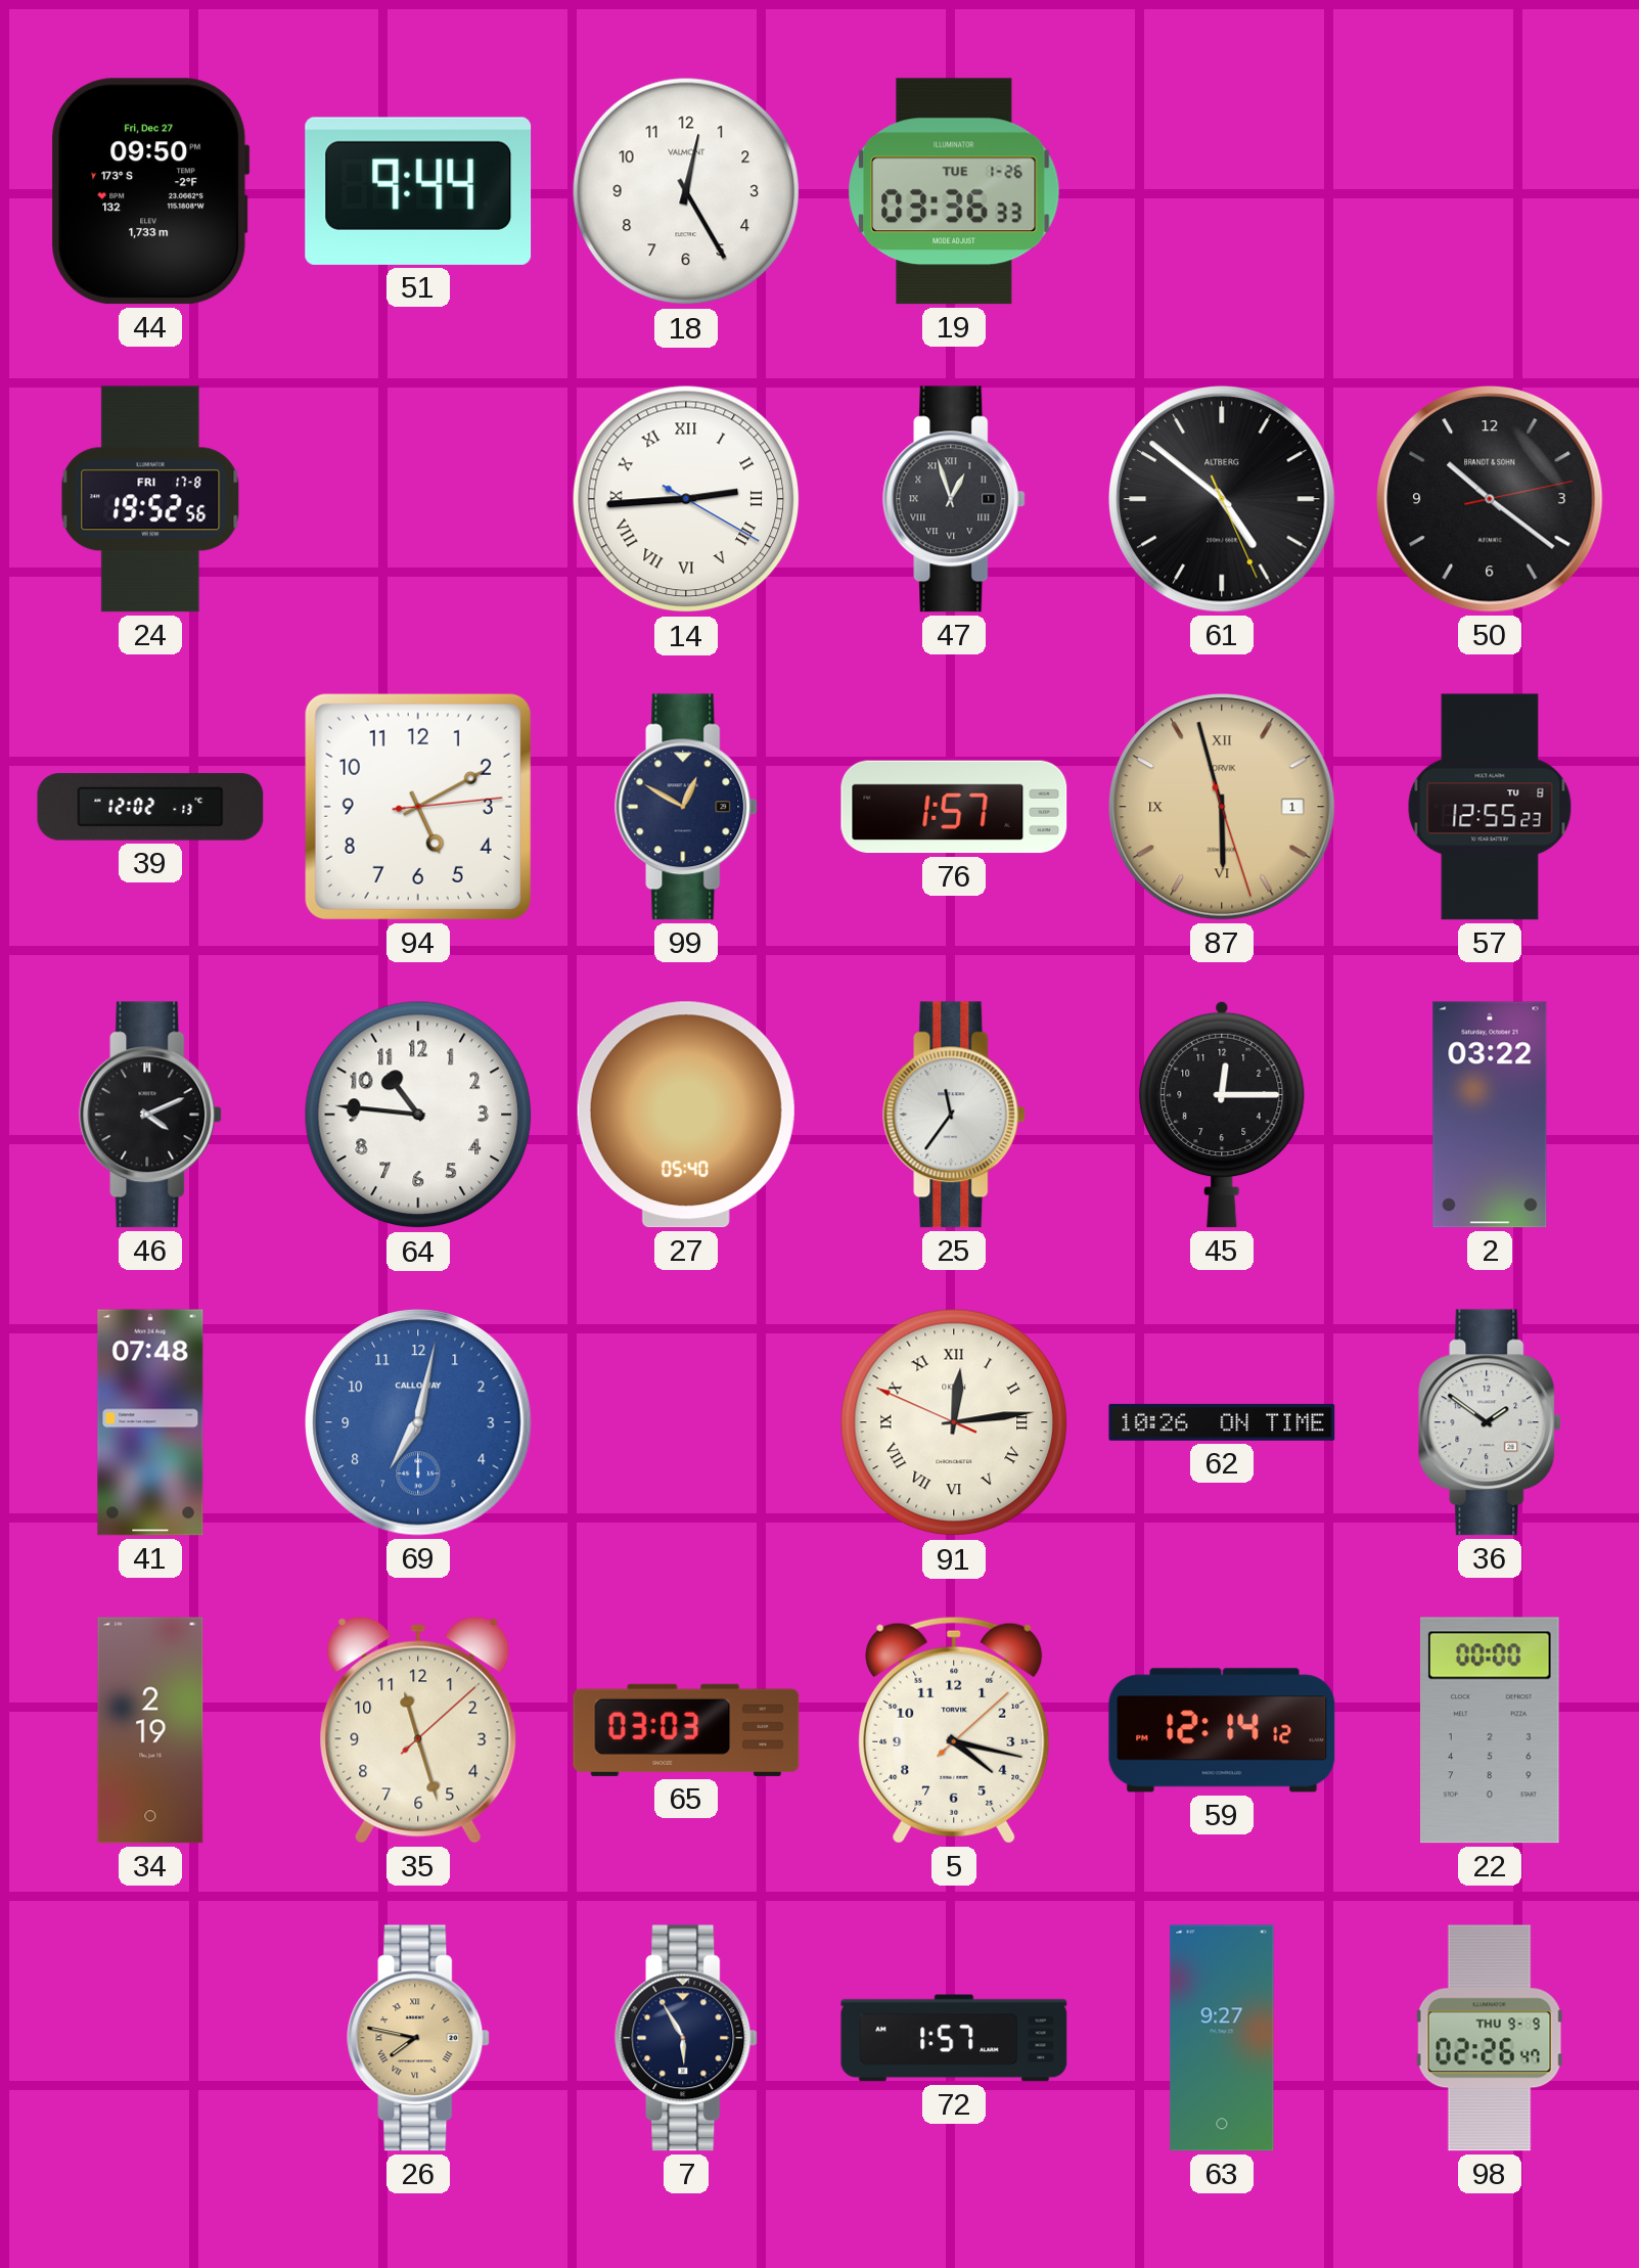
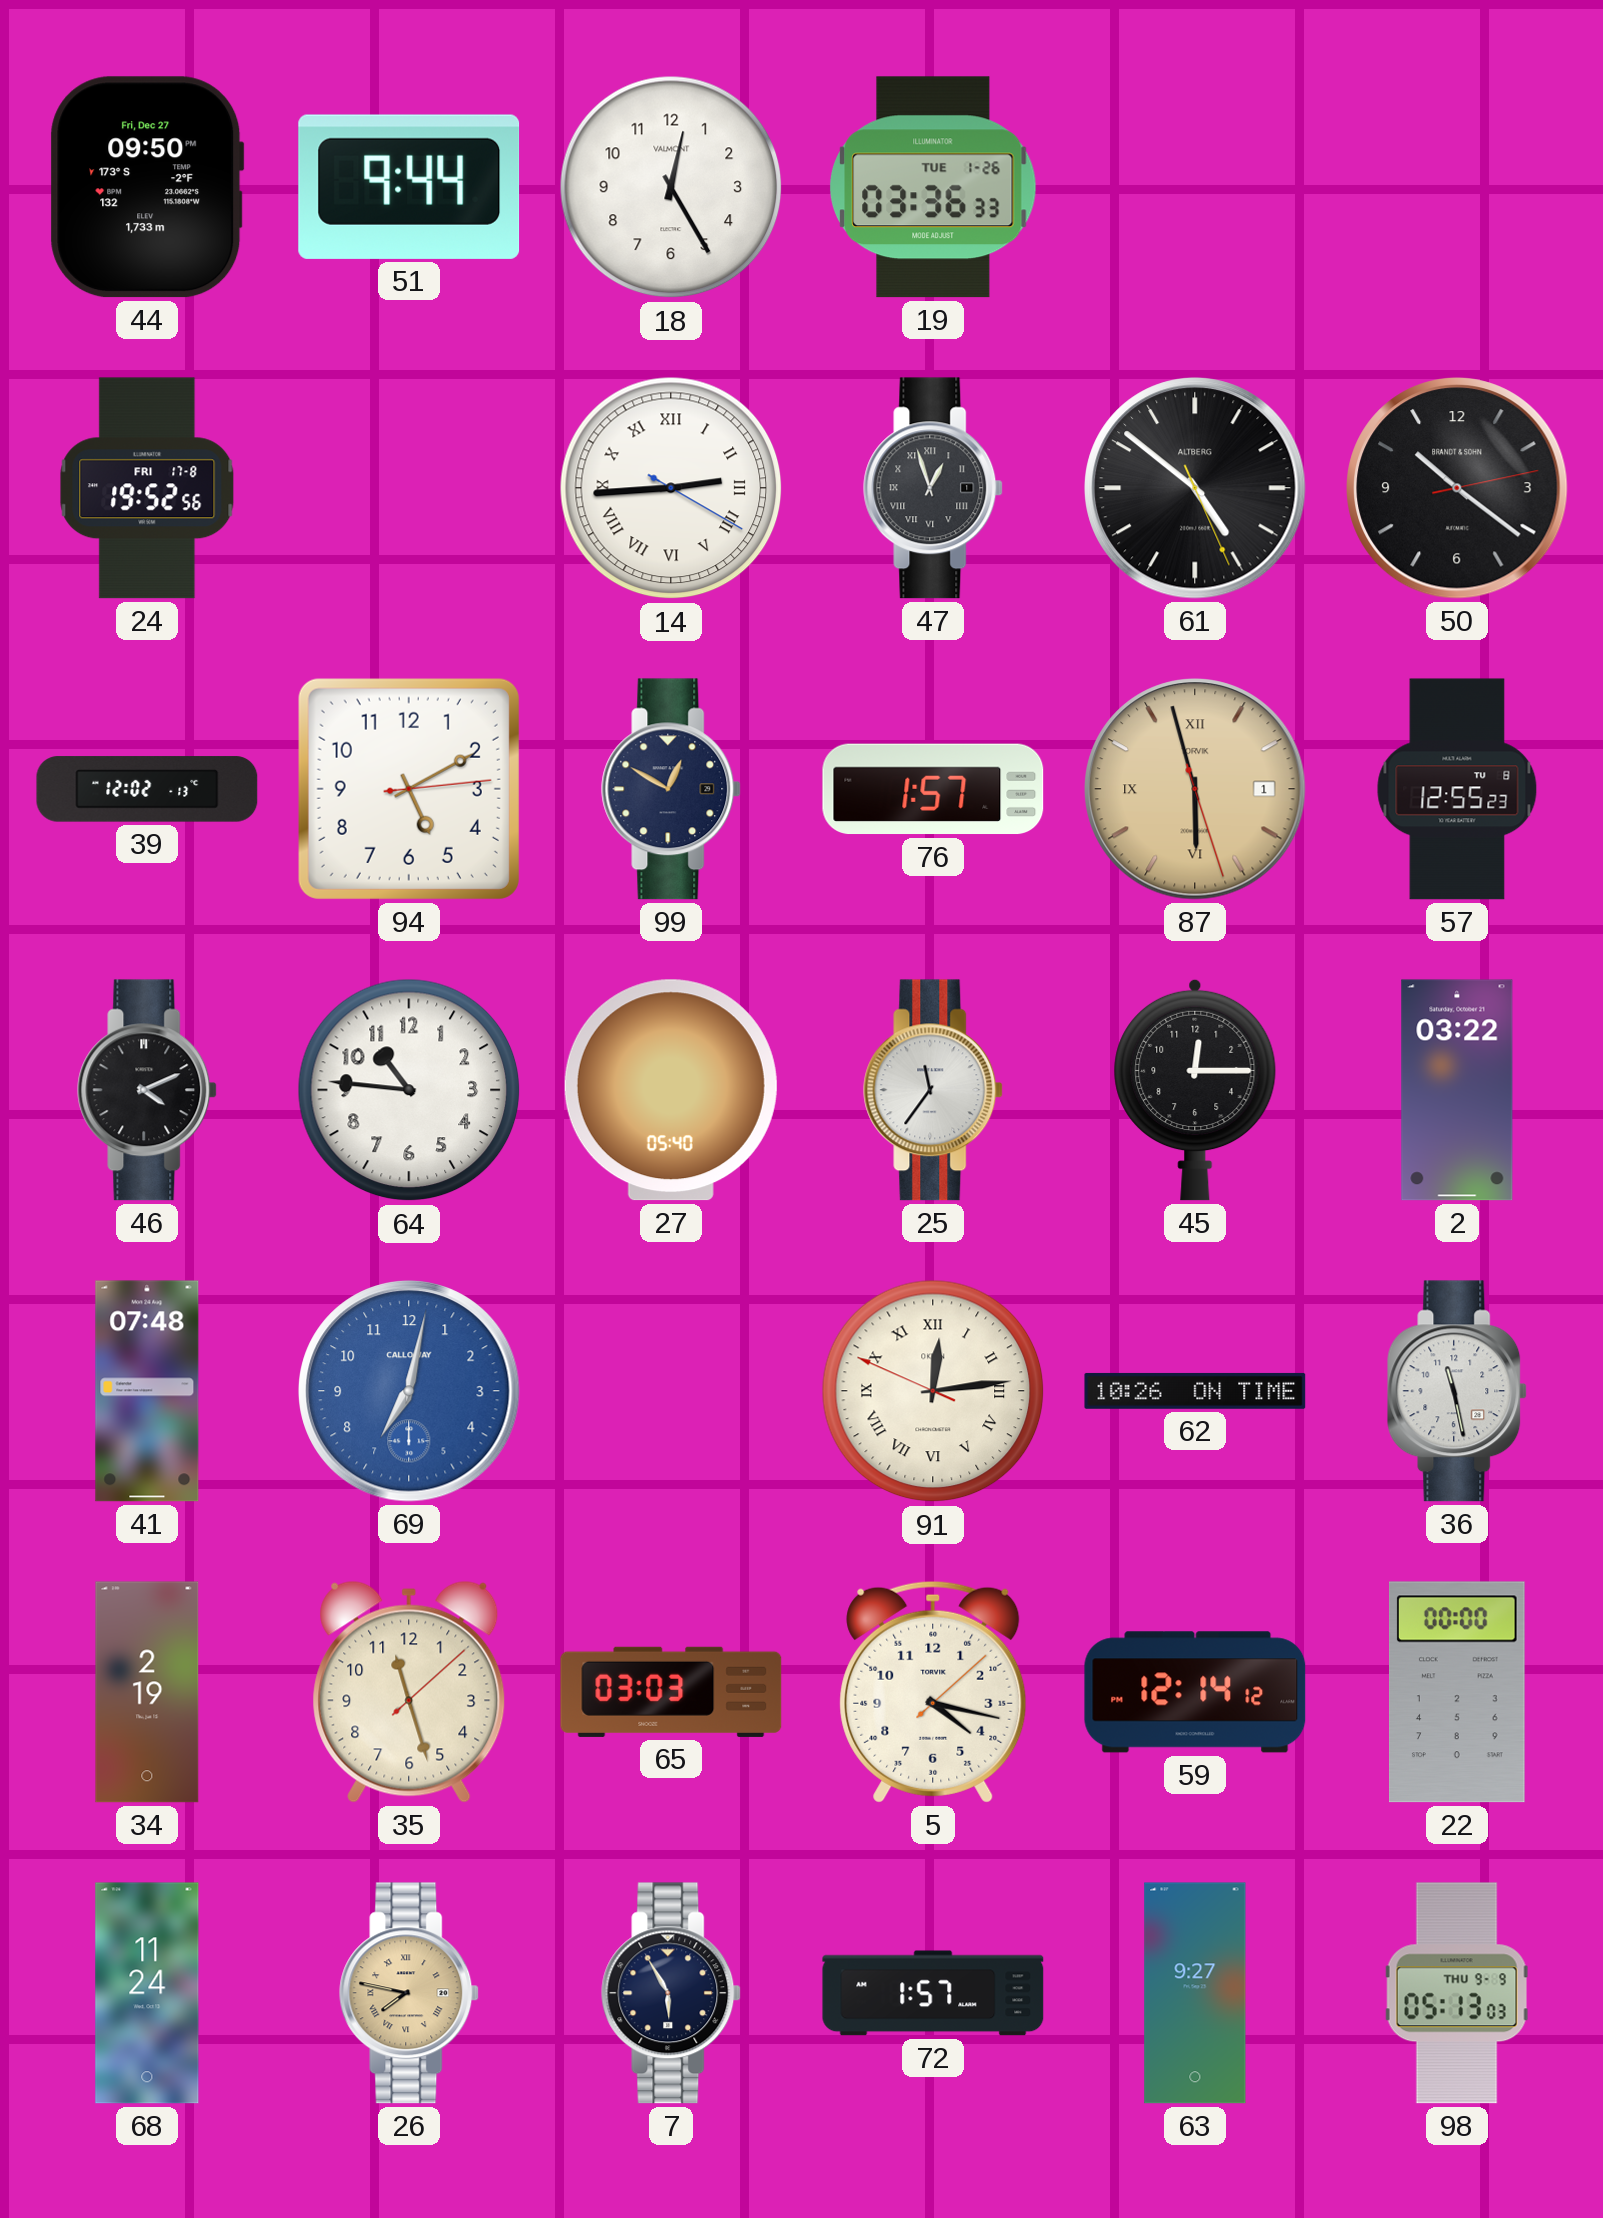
36: 1:51 -> 11:28
68: none -> 11:24
98: 02:26 -> 05:13
